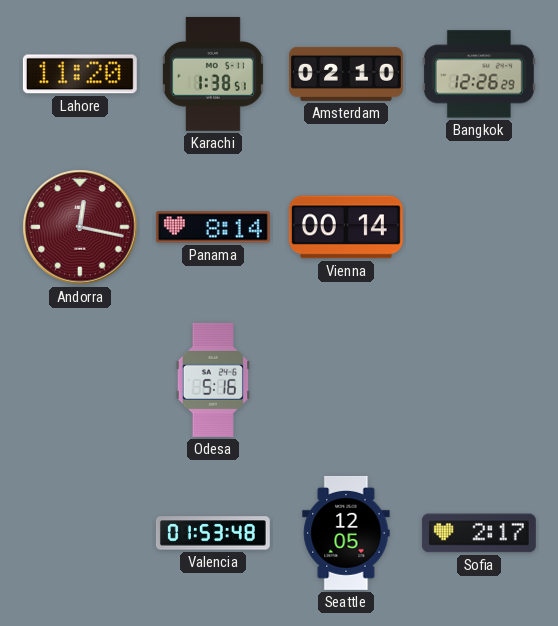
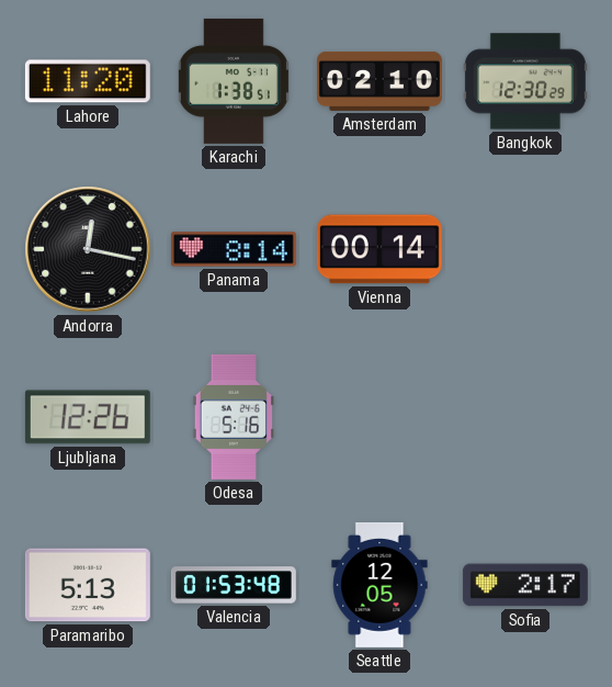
Bangkok: 12:26 -> 12:30
Andorra dial: burgundy -> black
Ljubljana: none -> 12:26
Paramaribo: none -> 5:13
